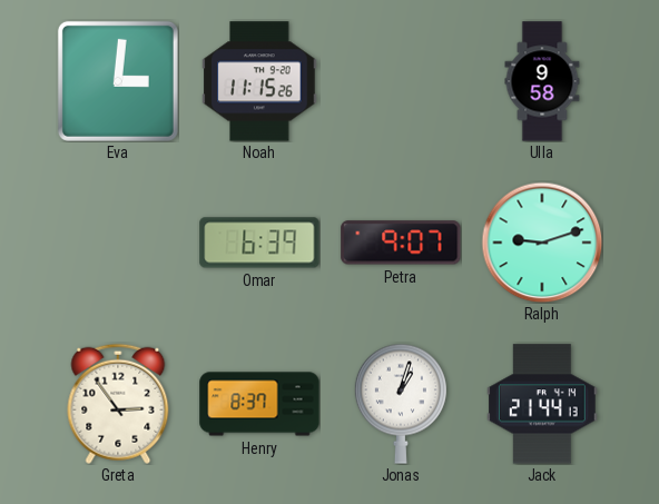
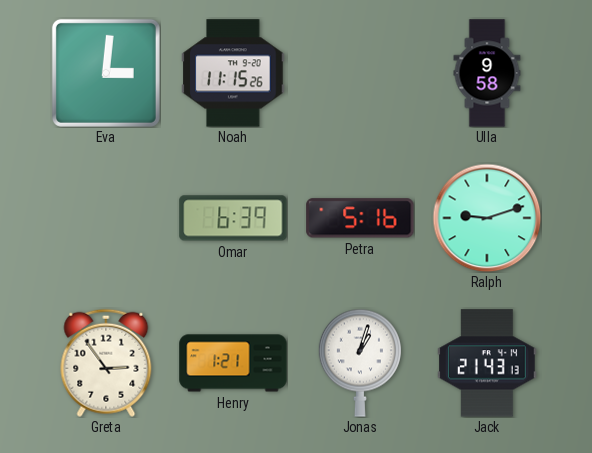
Petra: 9:07 -> 5:16
Henry: 8:37 -> 1:21
Jack: 21:44 -> 21:43
